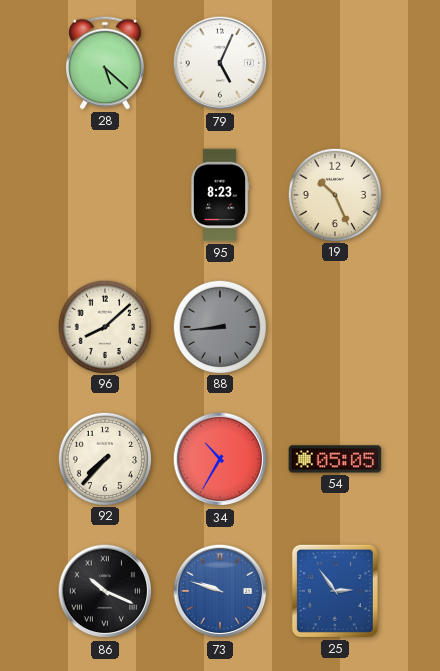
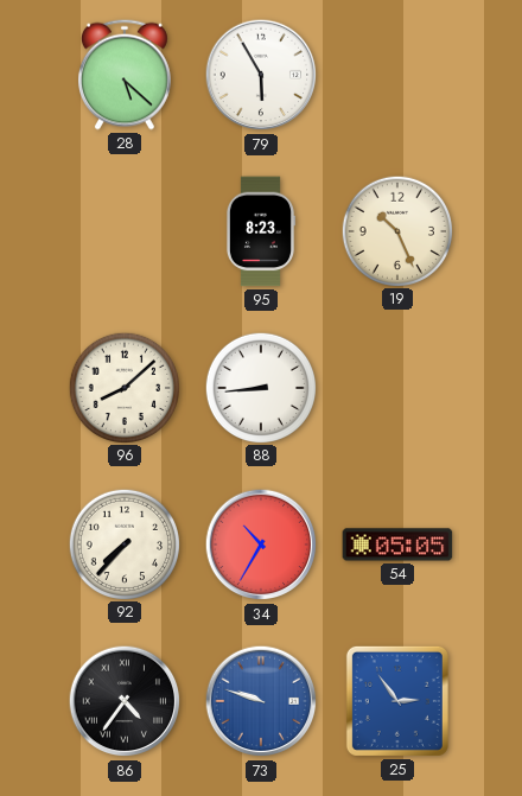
79: 5:04 -> 5:55
88 dial: grey -> white
86: 10:19 -> 4:36
